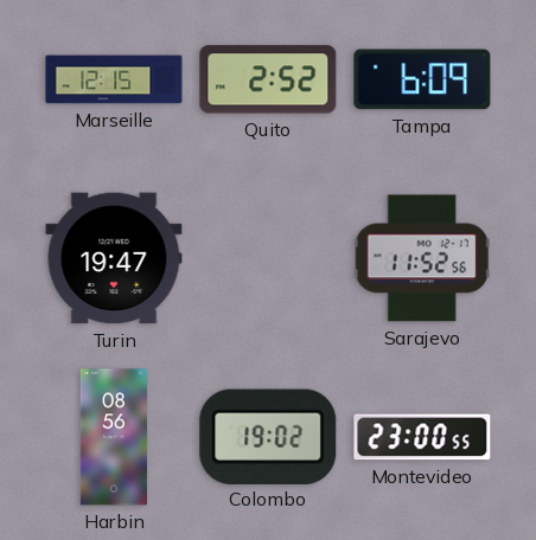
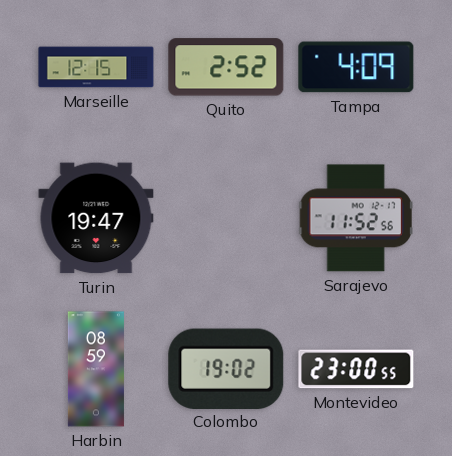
Tampa: 6:09 -> 4:09
Harbin: 08:56 -> 08:59
